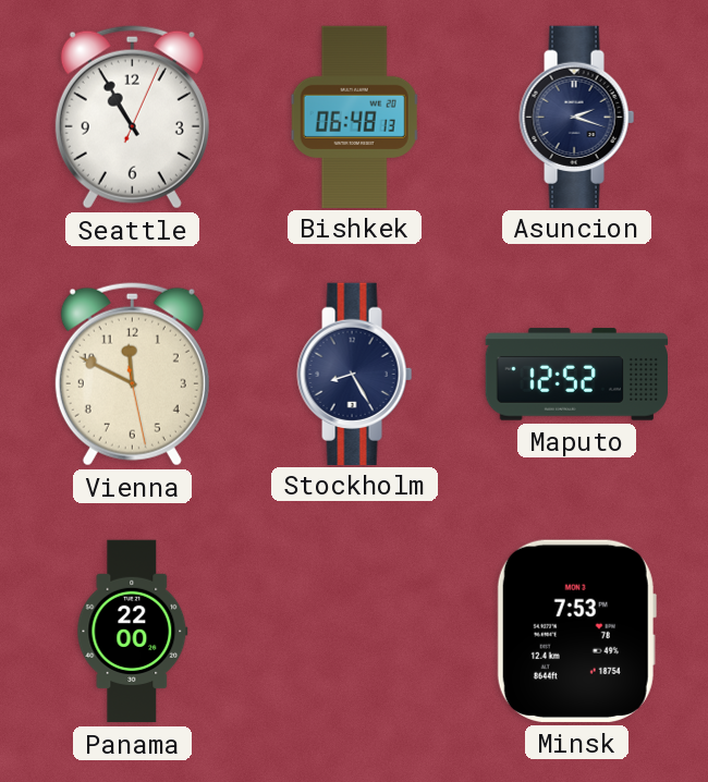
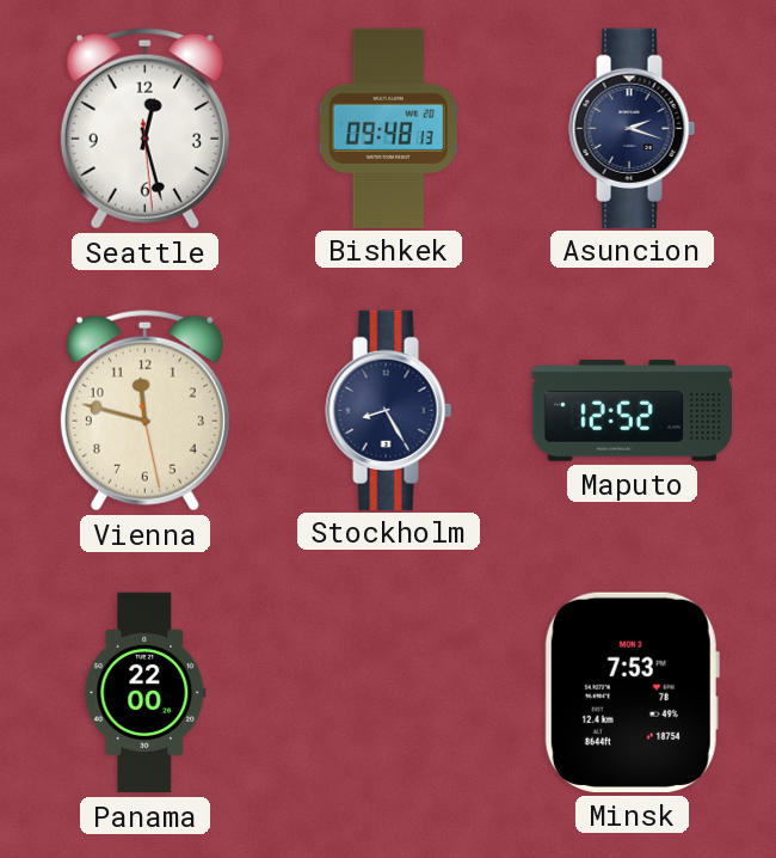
Seattle: 10:55 -> 12:27
Bishkek: 06:48 -> 09:48
Vienna: 11:49 -> 11:47
